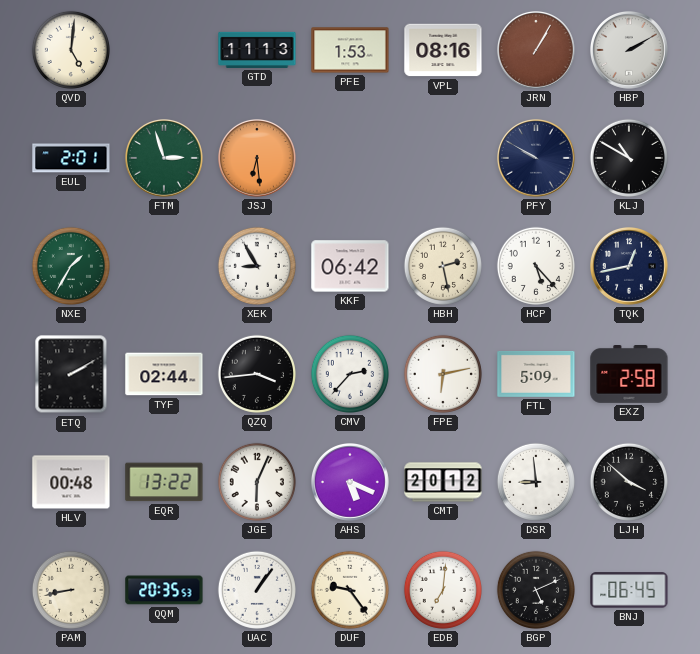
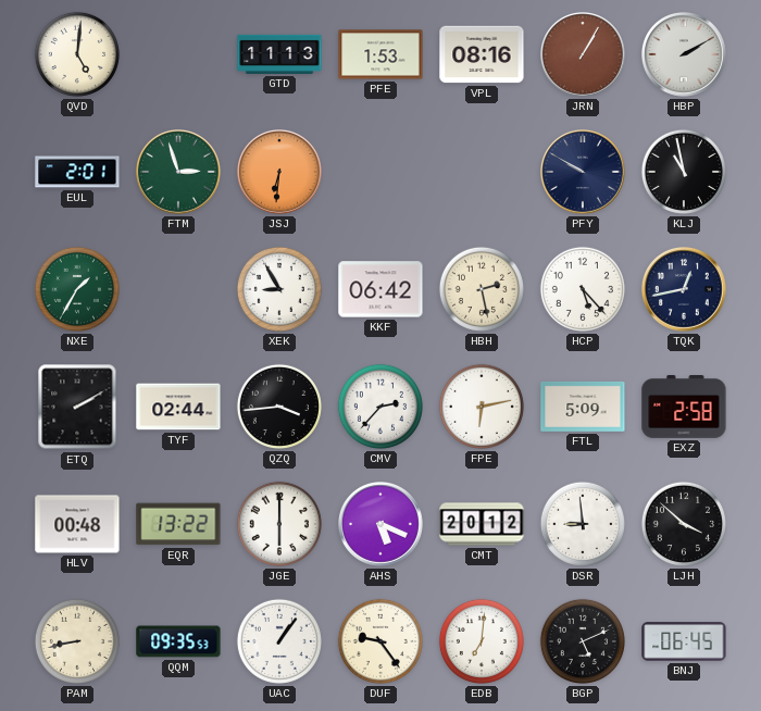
JSJ: 6:29 -> 6:31
KLJ: 10:50 -> 10:58
JGE: 6:04 -> 6:00
QQM: 20:35 -> 09:35
